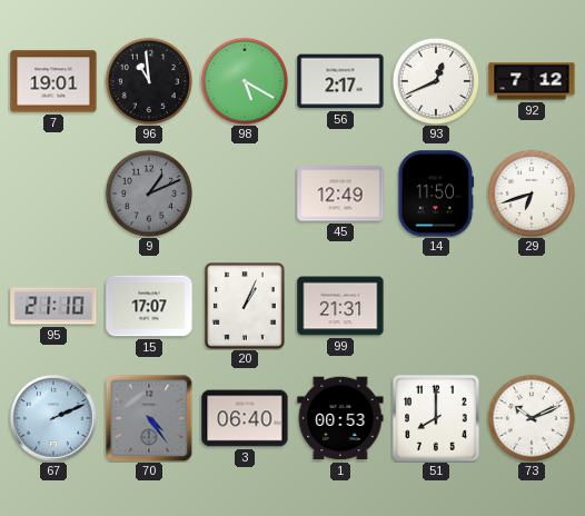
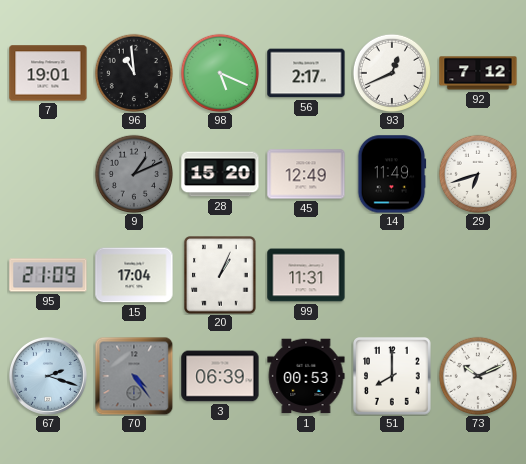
98: 5:20 -> 5:19
28: none -> 15:20
14: 11:50 -> 11:49
95: 21:10 -> 21:09
15: 17:07 -> 17:04
99: 21:31 -> 11:31
67: 2:11 -> 2:18
3: 06:40 -> 06:39
